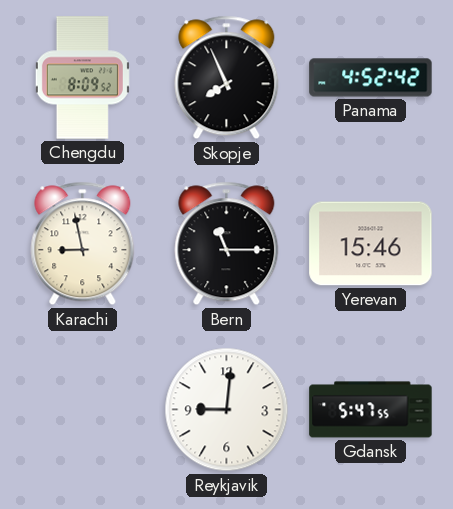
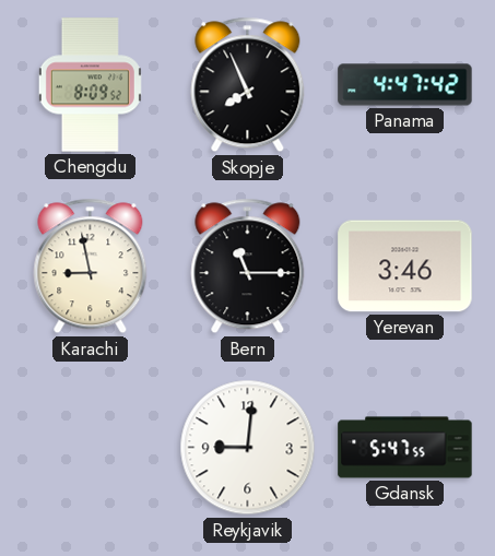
Panama: 4:52 -> 4:47
Yerevan: 15:46 -> 3:46
